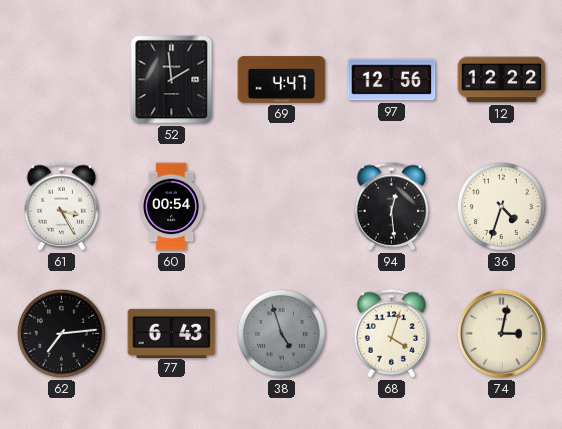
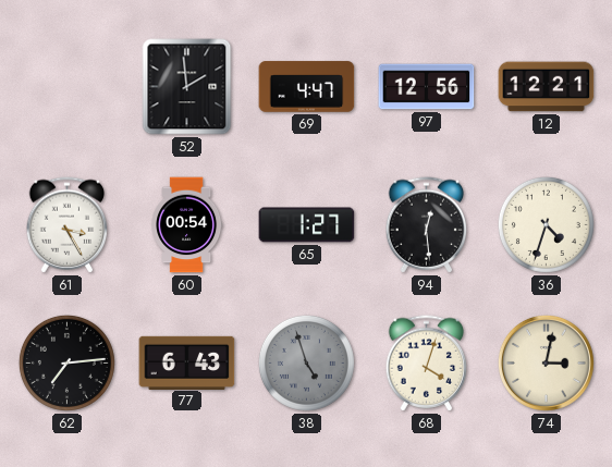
12: 12:22 -> 12:21
65: none -> 1:27
